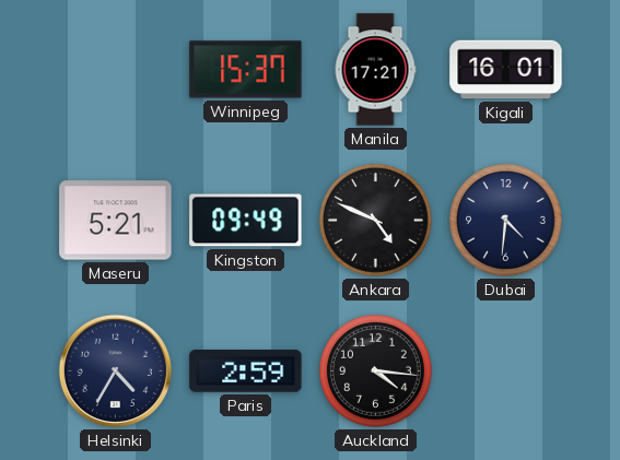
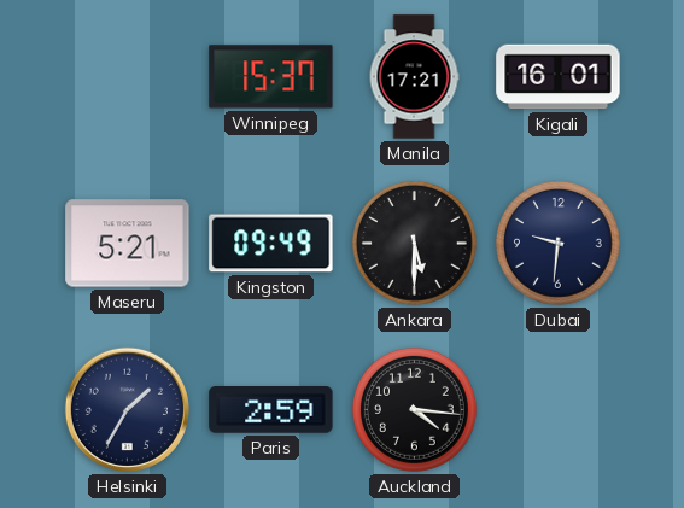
Ankara: 4:49 -> 5:30
Dubai: 4:31 -> 9:31
Helsinki: 4:35 -> 1:35
